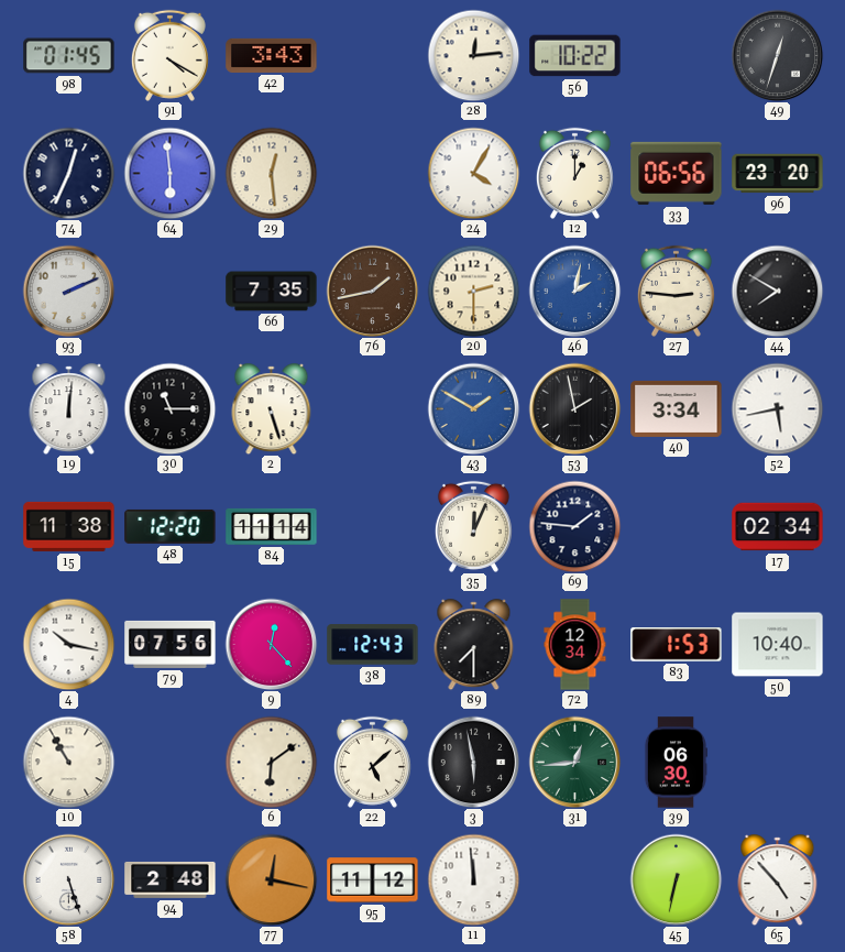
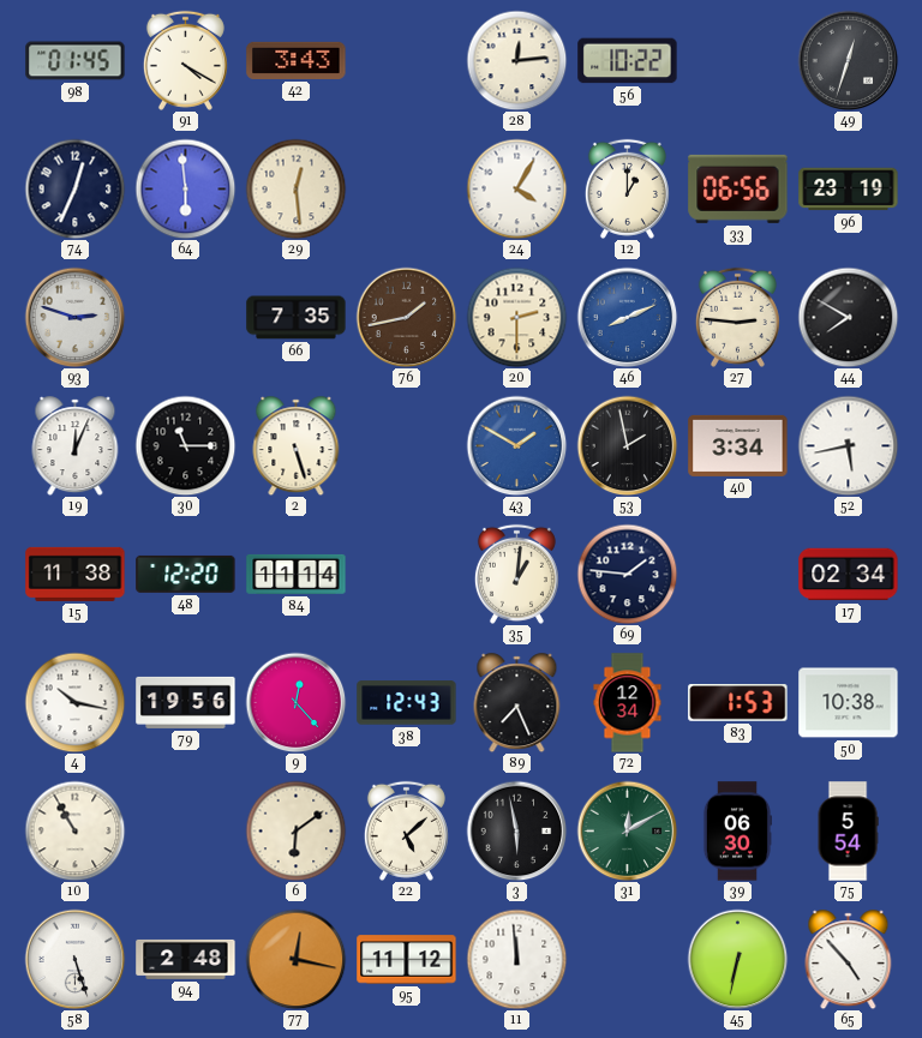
96: 23:20 -> 23:19
93: 2:11 -> 2:48
46: 2:02 -> 8:11
19: 12:01 -> 12:04
35: 12:04 -> 1:01
79: 07:56 -> 19:56
89: 7:30 -> 7:26
50: 10:40 -> 10:38
31: 12:44 -> 12:10
75: none -> 5:54
